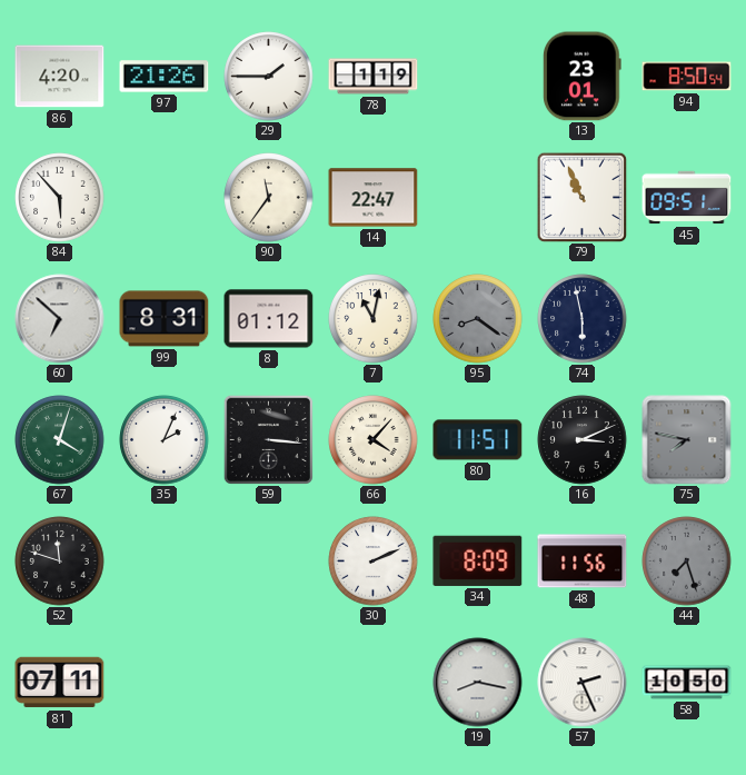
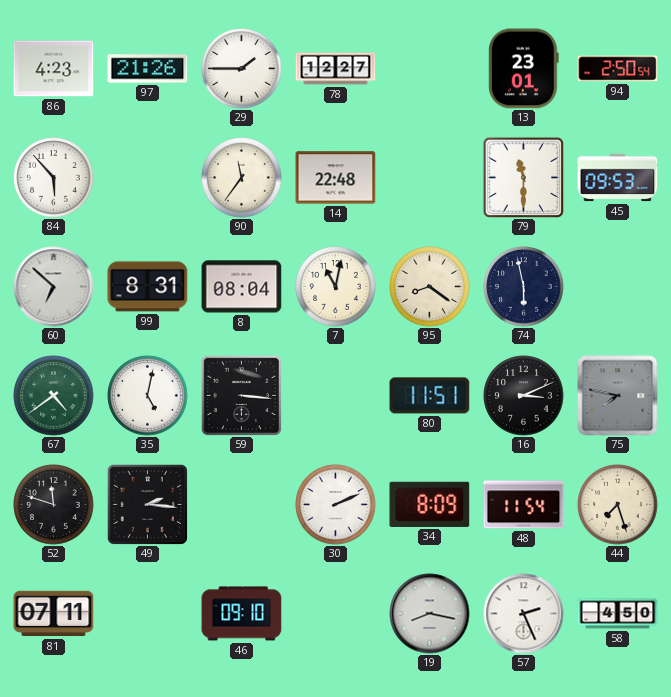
86: 4:20 -> 4:23
78: 1:19 -> 12:27
94: 8:50 -> 2:50
14: 22:47 -> 22:48
79: 10:56 -> 11:30
45: 09:51 -> 09:53
8: 01:12 -> 08:04
95 dial: grey -> cream
67: 4:03 -> 4:39
35: 2:04 -> 5:02
66: 4:07 -> none
49: none -> 2:16
48: 11:56 -> 11:54
44 dial: grey -> cream
46: none -> 09:10
58: 10:50 -> 4:50
